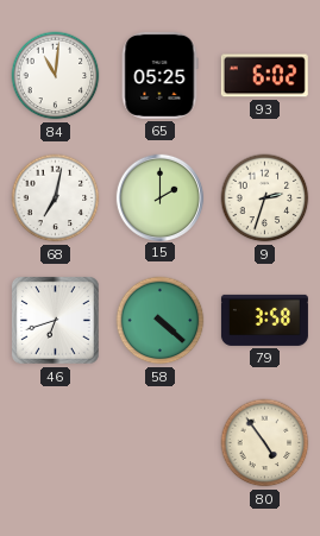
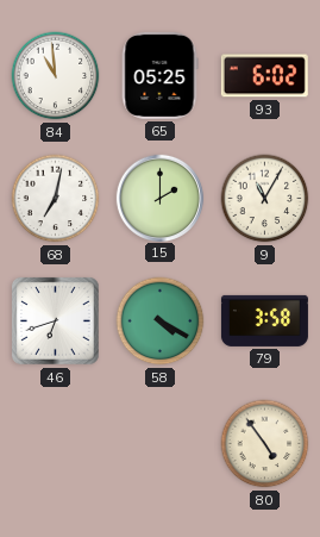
84: 11:01 -> 10:59
9: 2:33 -> 11:05
58: 4:22 -> 4:20
